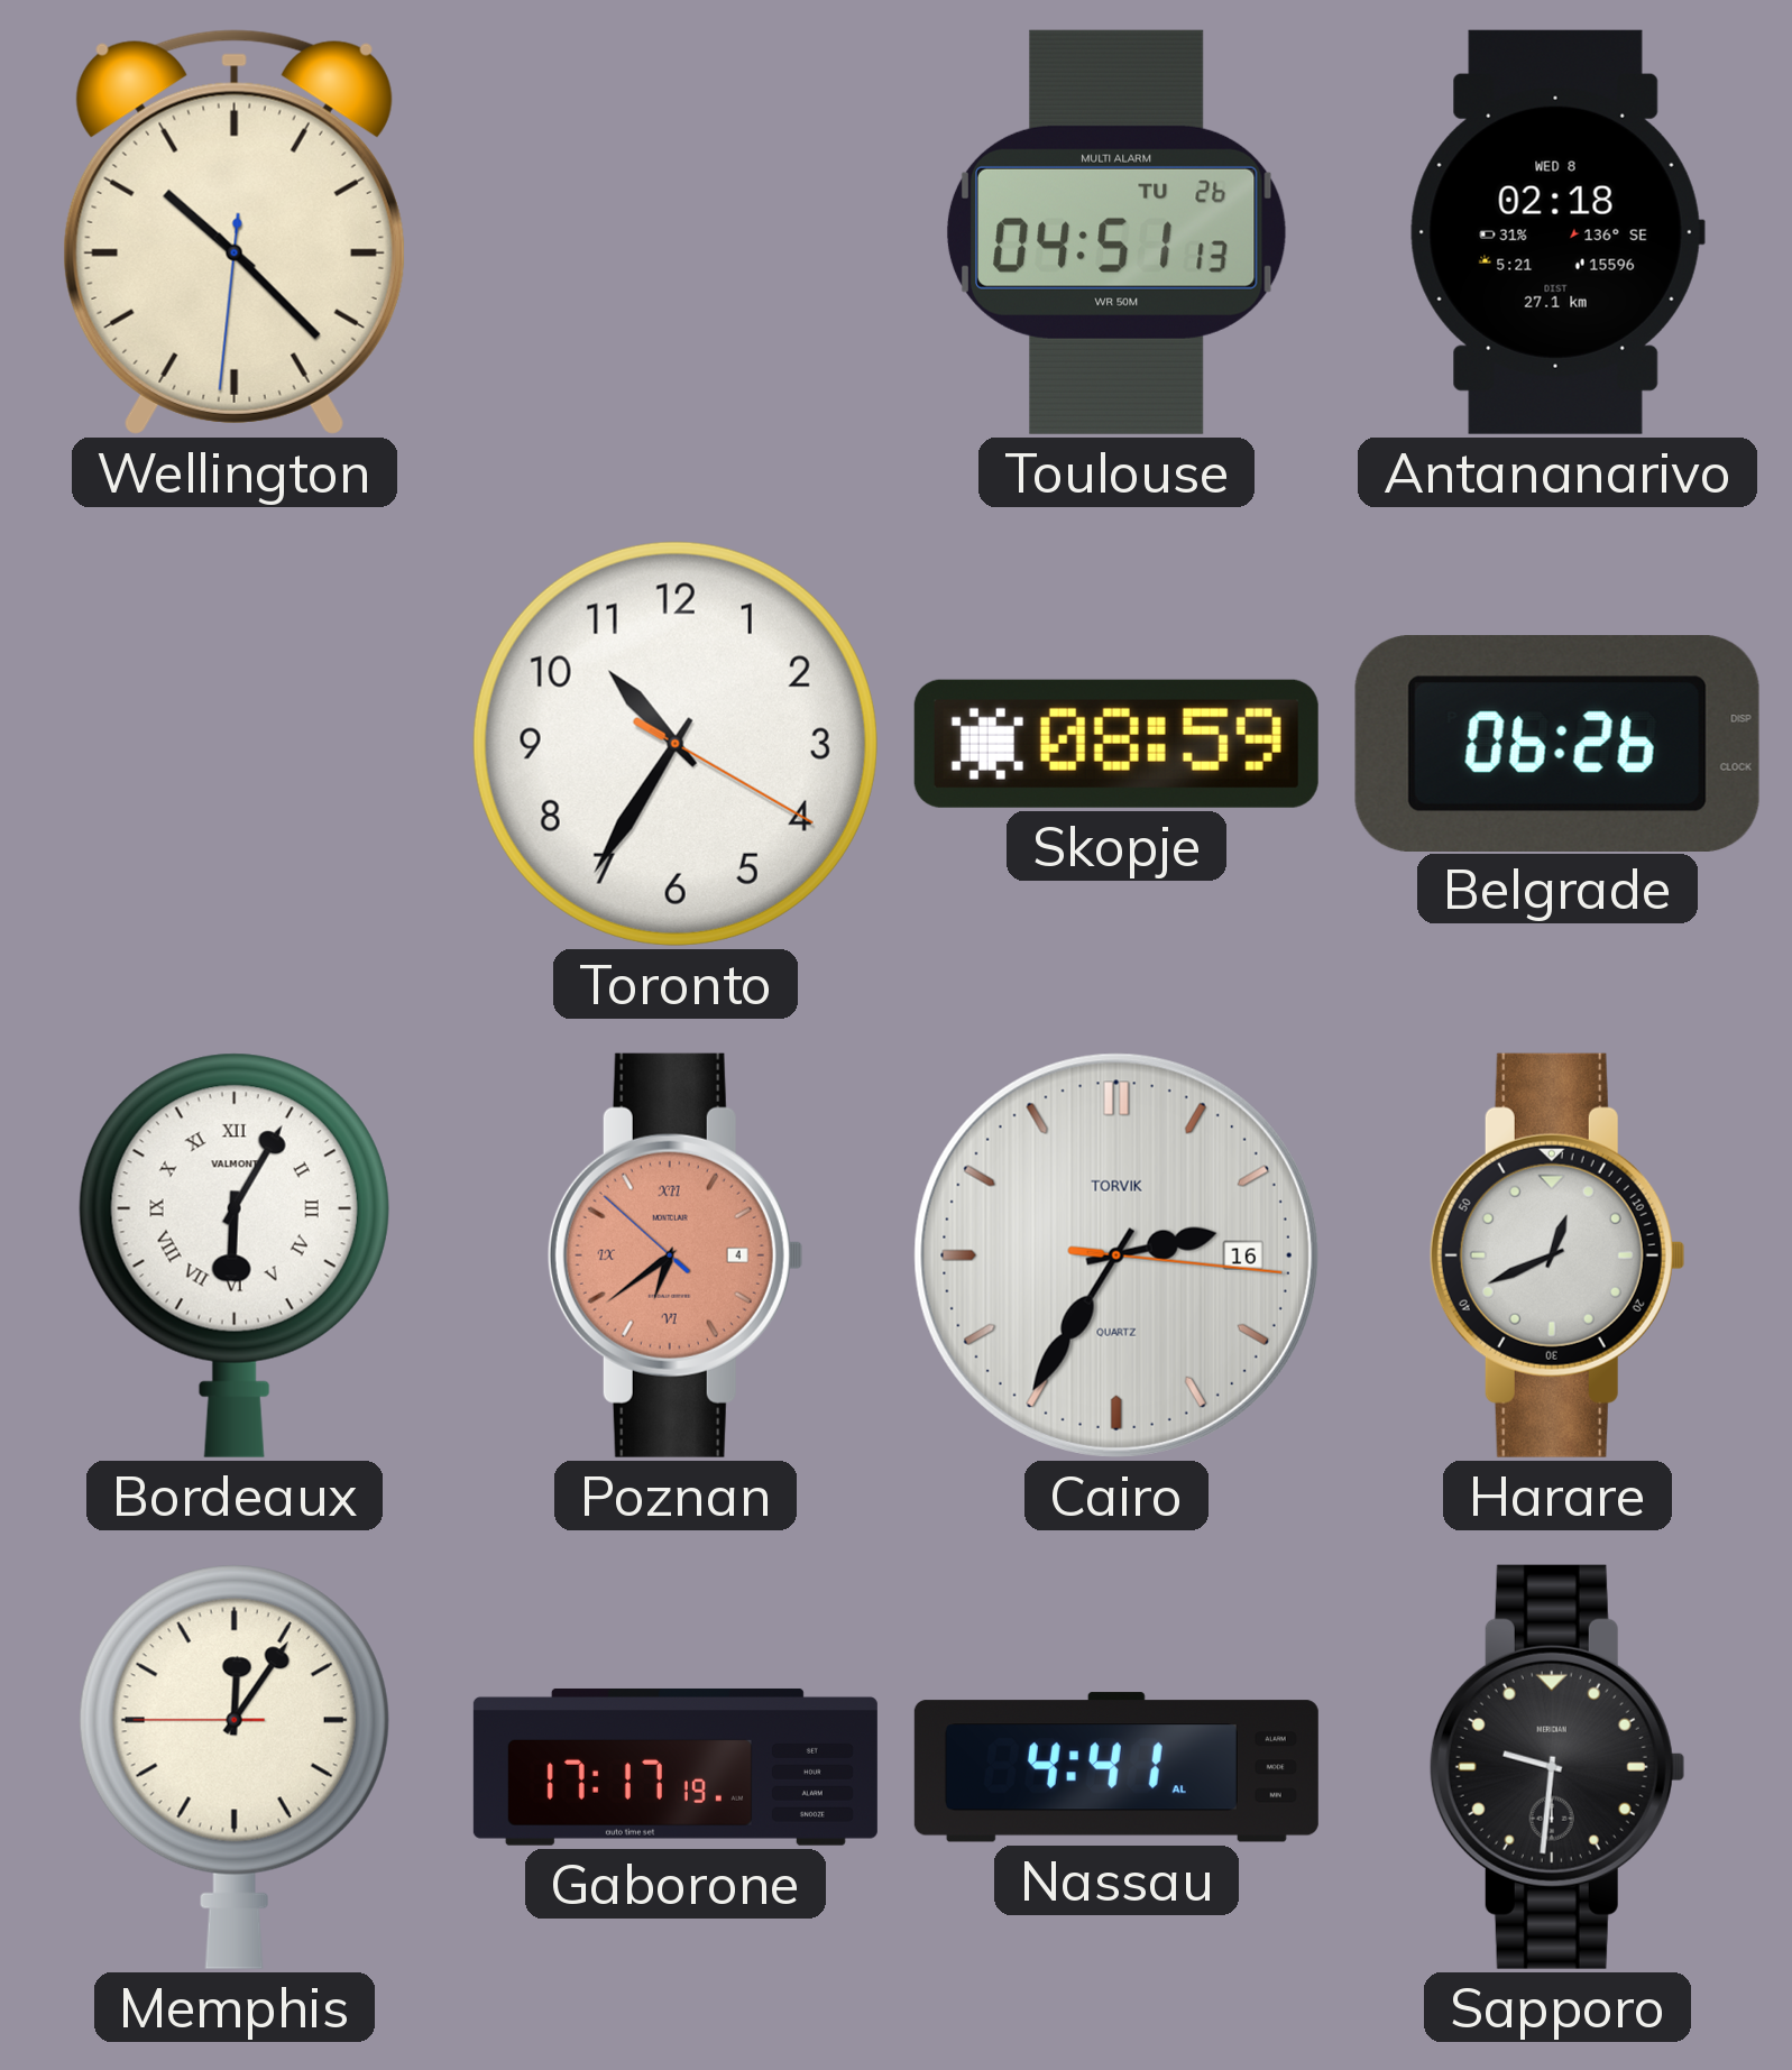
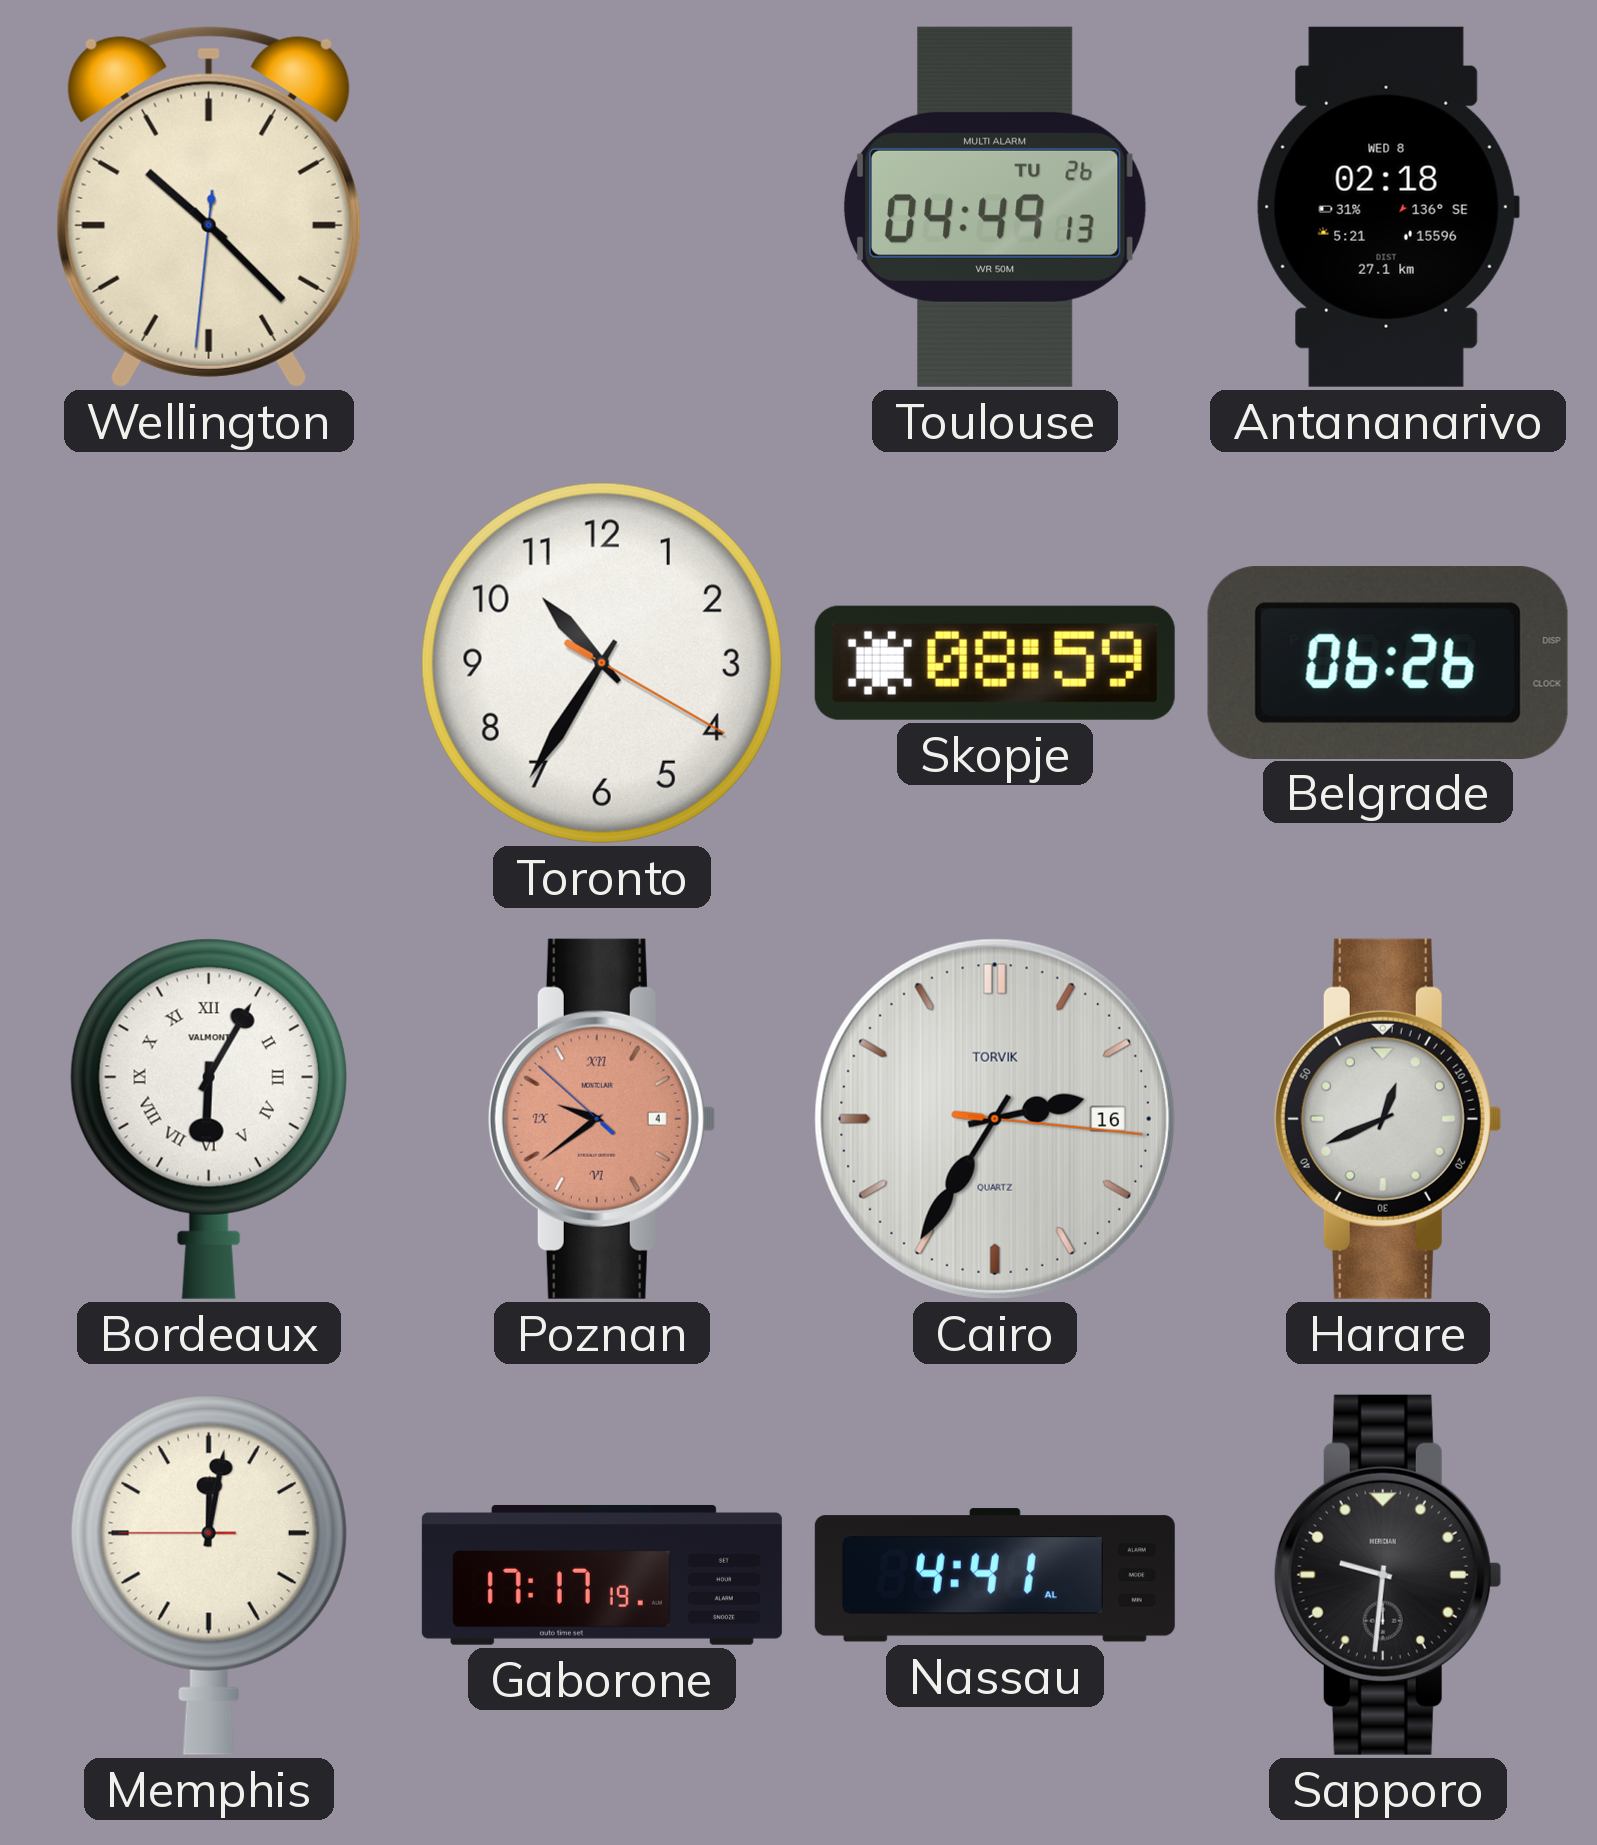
Toulouse: 04:51 -> 04:49
Poznan: 6:38 -> 9:38
Memphis: 12:05 -> 12:01
